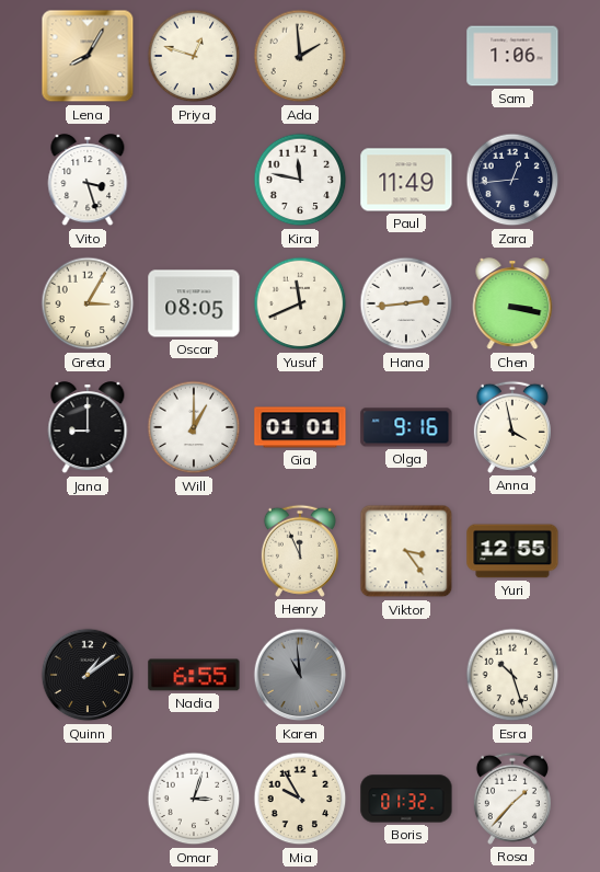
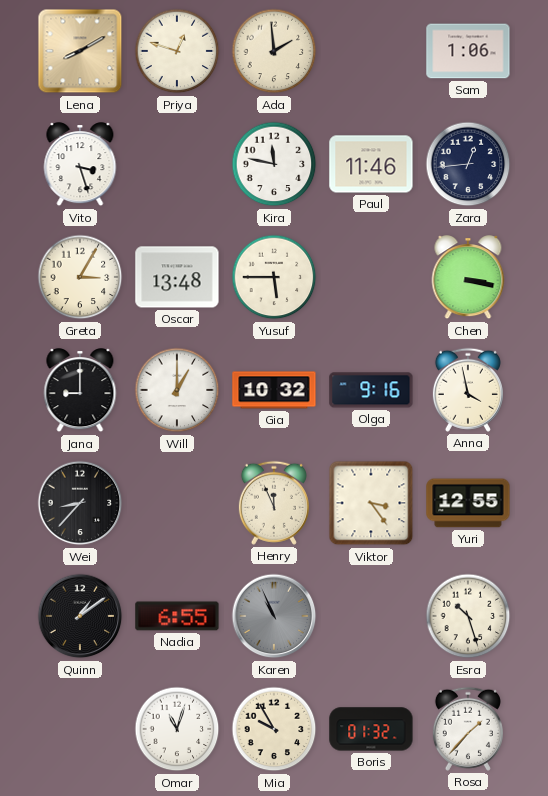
Lena: 8:05 -> 8:10
Paul: 11:49 -> 11:46
Oscar: 08:05 -> 13:48
Yusuf: 11:41 -> 5:45
Hana: 2:44 -> none
Gia: 01:01 -> 10:32
Wei: none -> 8:37
Karen: 10:59 -> 10:56
Omar: 3:03 -> 11:03
